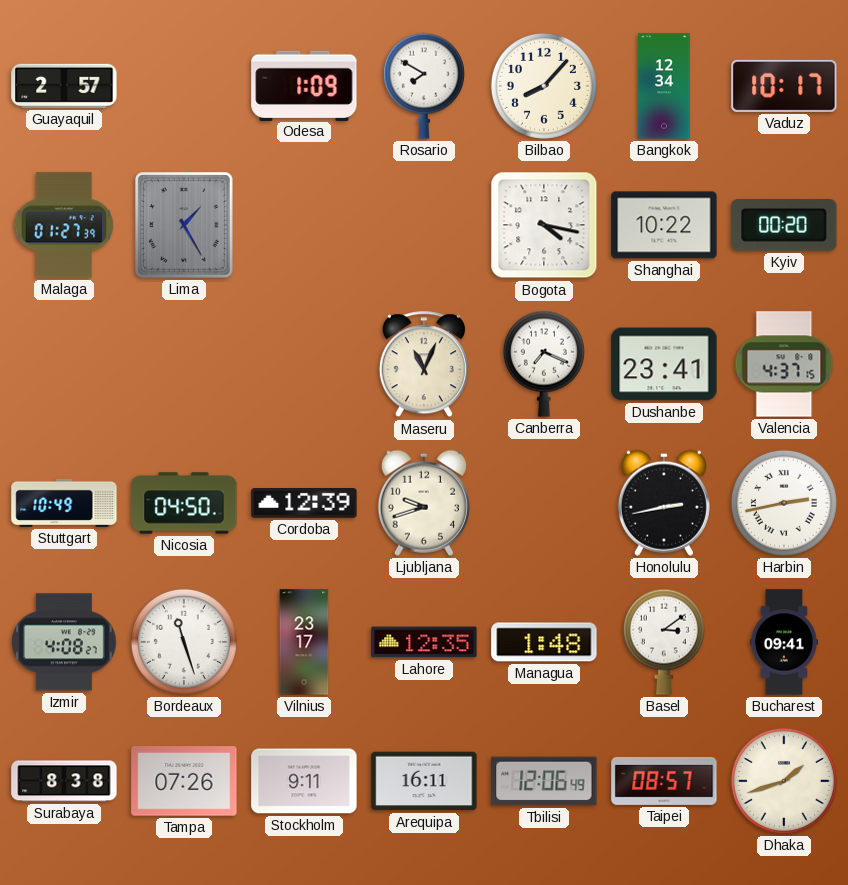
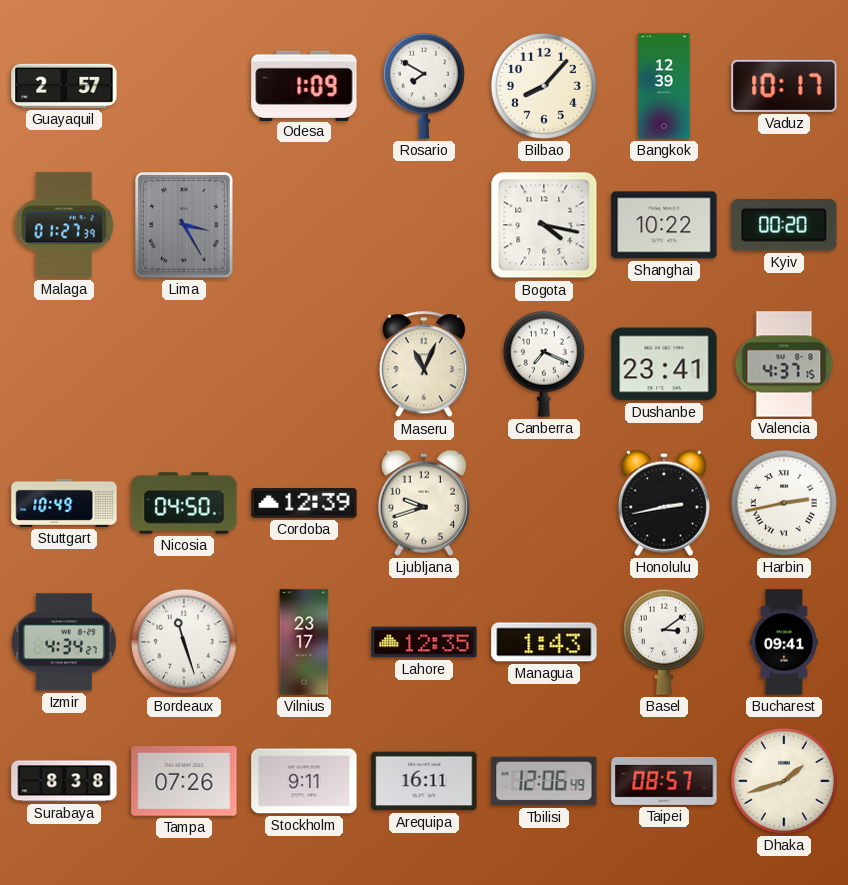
Bangkok: 12:34 -> 12:39
Lima: 1:25 -> 3:25
Izmir: 4:08 -> 4:34
Managua: 1:48 -> 1:43
